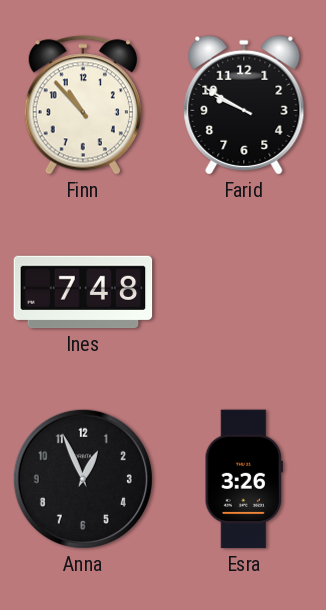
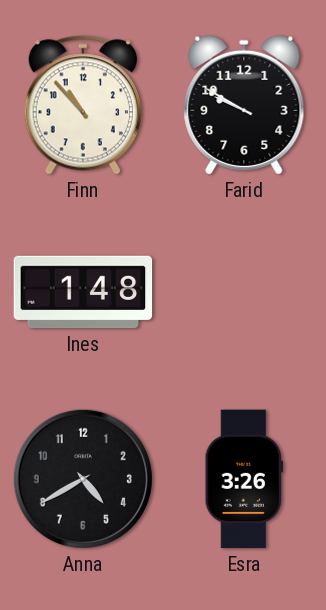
Ines: 7:48 -> 1:48
Anna: 12:56 -> 4:40
